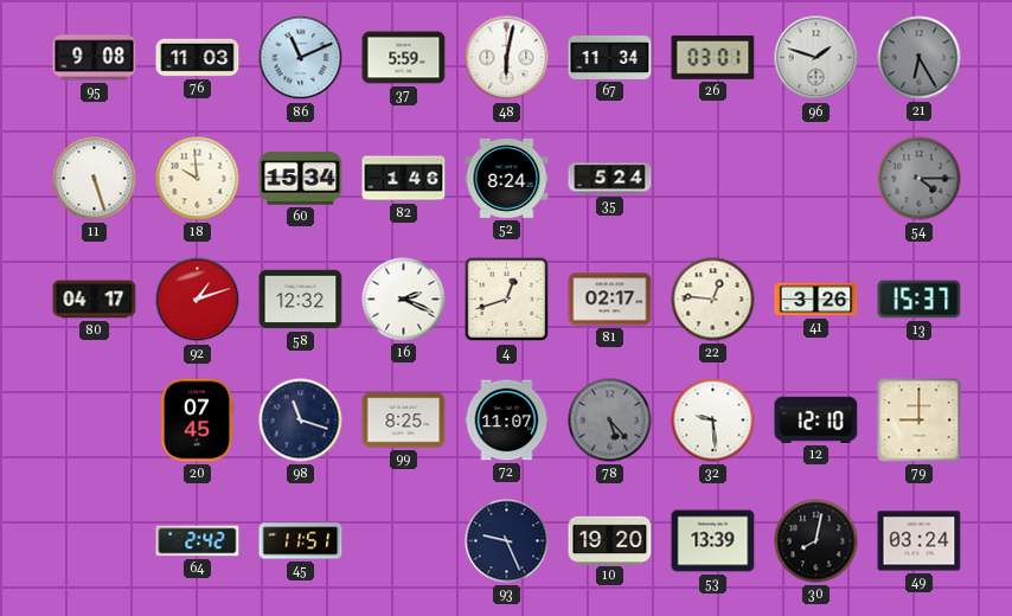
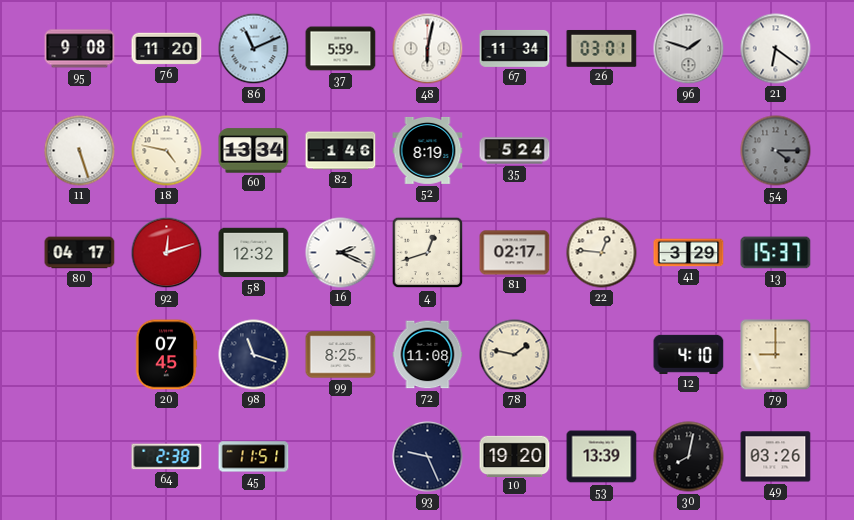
76: 11:03 -> 11:20
21: 6:25 -> 6:21
21 dial: grey -> white
18: 9:59 -> 4:47
60: 15:34 -> 13:34
52: 8:24 -> 8:19
92: 1:12 -> 12:12
41: 3:26 -> 3:29
72: 11:07 -> 11:08
78: 5:23 -> 1:47
78 dial: grey -> cream
32: 9:29 -> none
12: 12:10 -> 4:10
64: 2:42 -> 2:38
49: 03:24 -> 03:26
